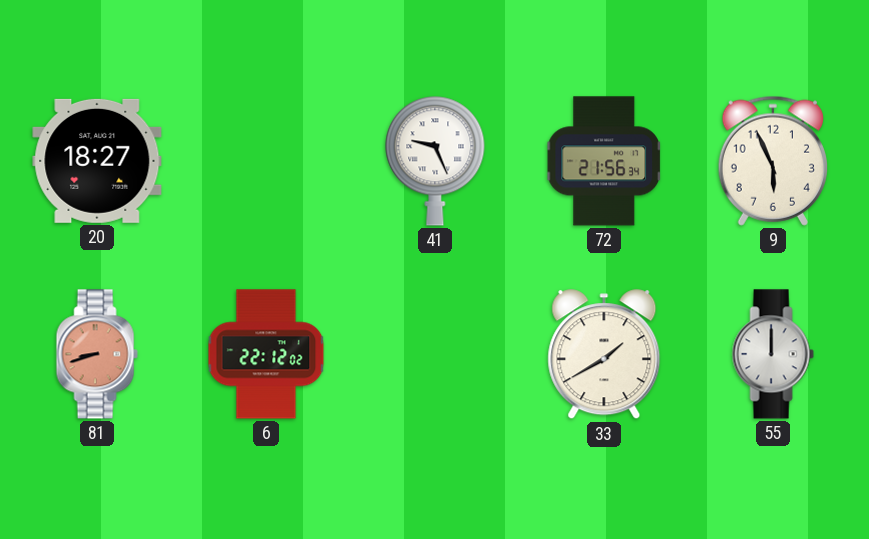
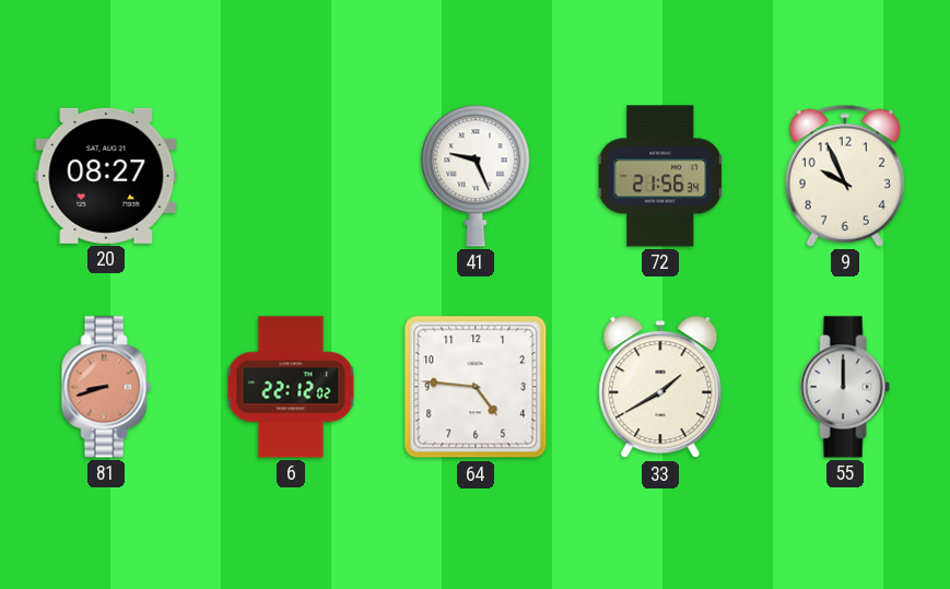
20: 18:27 -> 08:27
9: 5:56 -> 9:56
64: none -> 4:46
